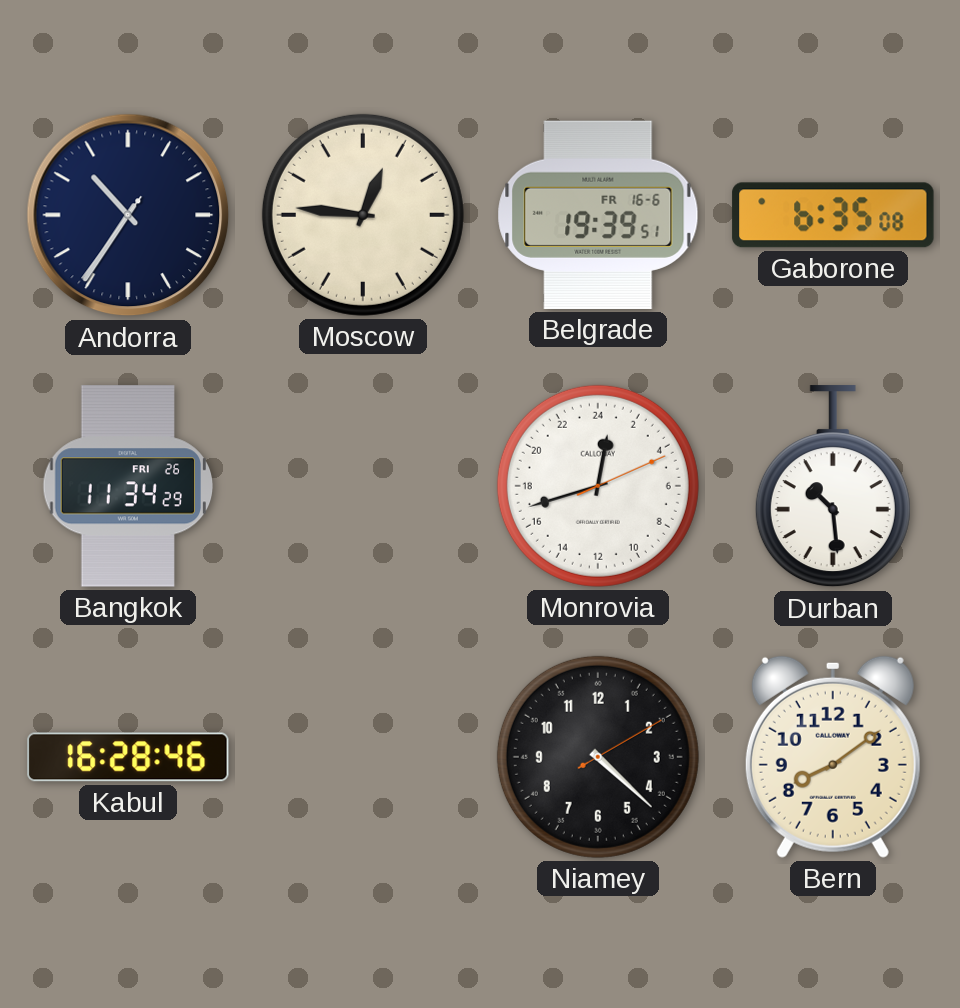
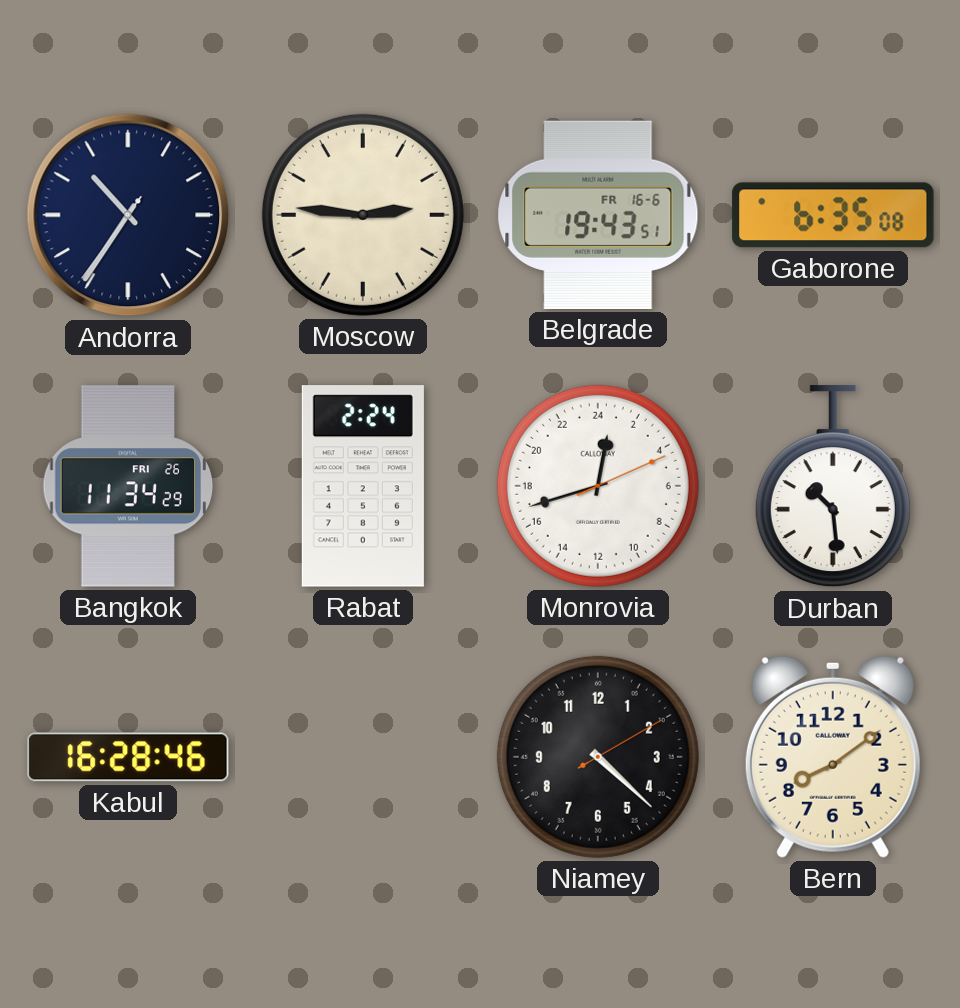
Moscow: 12:46 -> 2:46
Belgrade: 19:39 -> 19:43
Rabat: none -> 2:24
